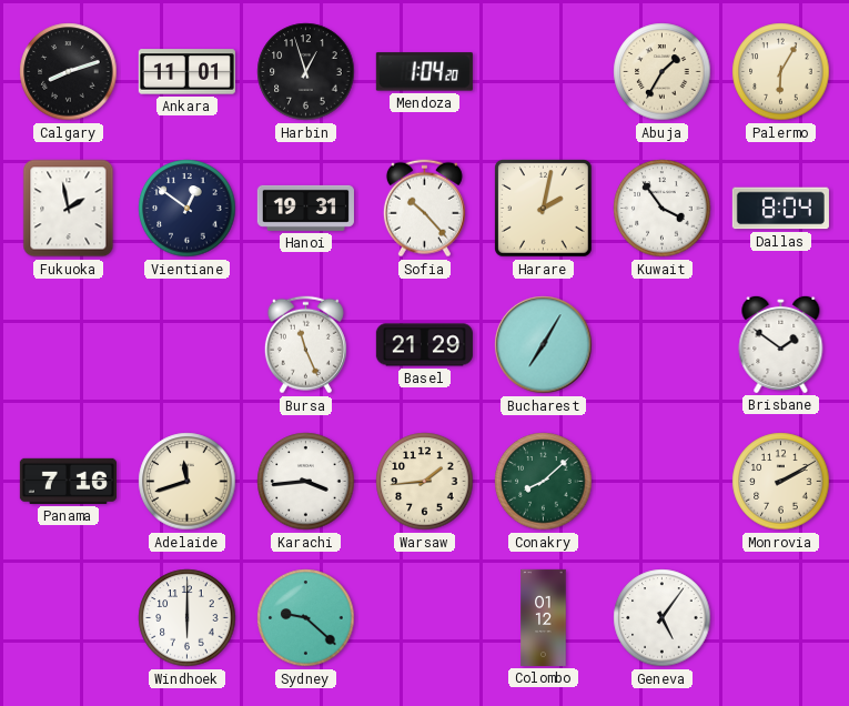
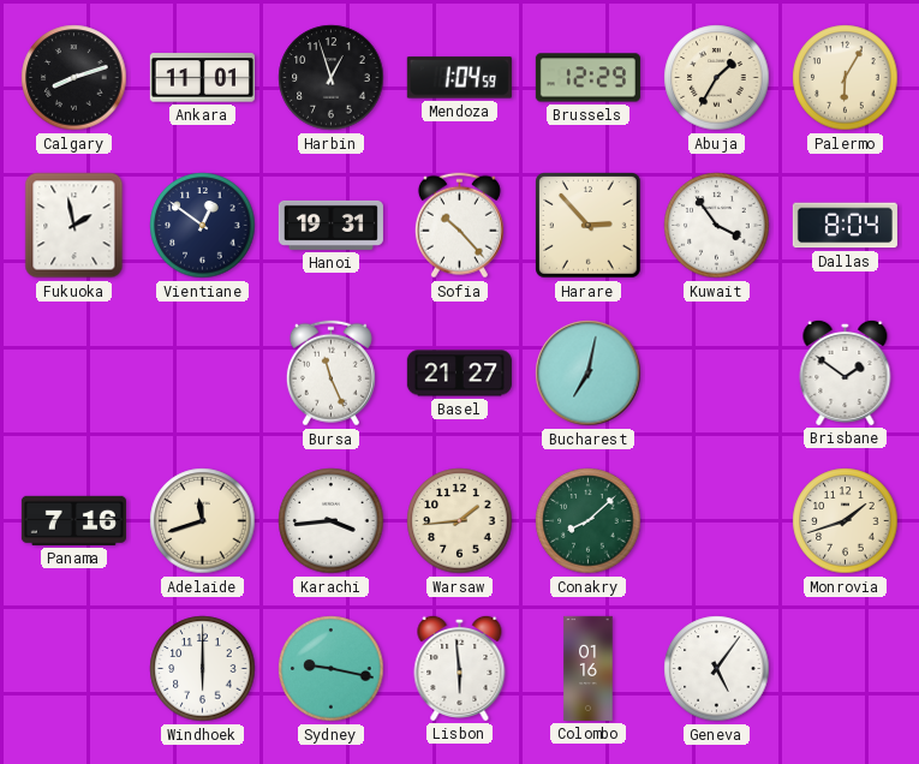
Mendoza: 1:04:20 -> 1:04:59
Brussels: none -> 12:29
Harare: 2:02 -> 2:53
Basel: 21:29 -> 21:27
Bucharest: 7:05 -> 7:02
Monrovia: 2:10 -> 1:42
Sydney: 9:22 -> 9:17
Lisbon: none -> 5:59
Colombo: 01:12 -> 01:16
